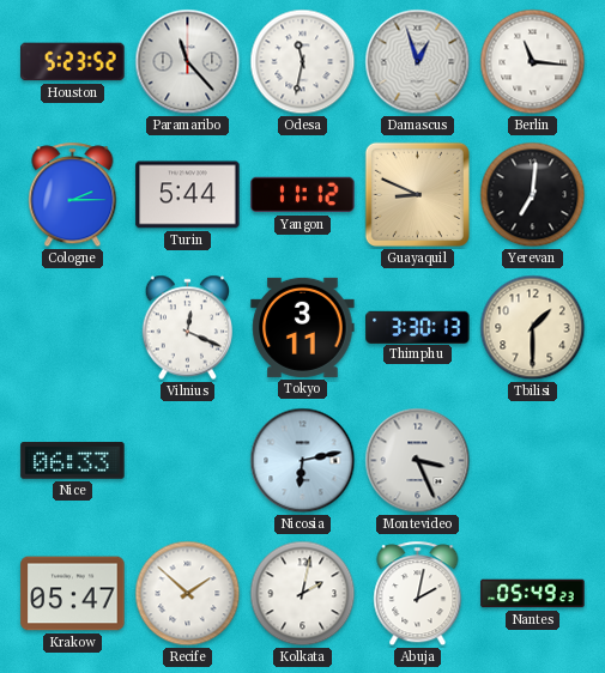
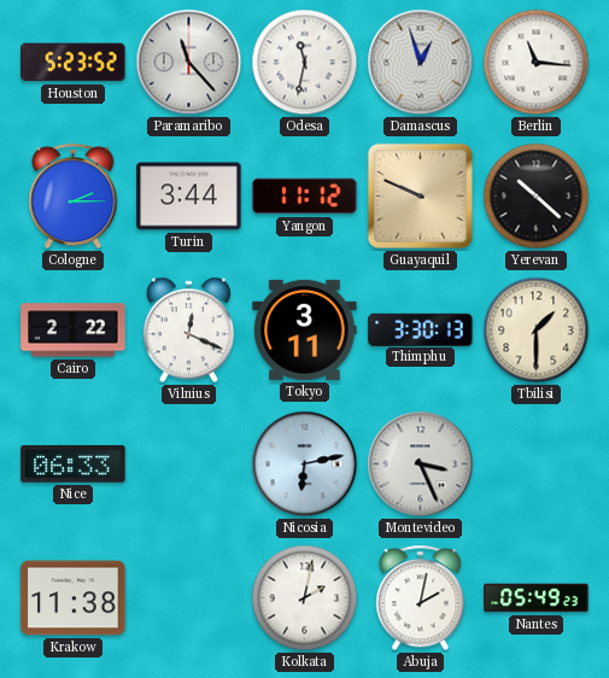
Turin: 5:44 -> 3:44
Guayaquil: 8:49 -> 9:49
Yerevan: 7:01 -> 10:22
Cairo: none -> 2:22
Krakow: 05:47 -> 11:38
Recife: 1:52 -> none
